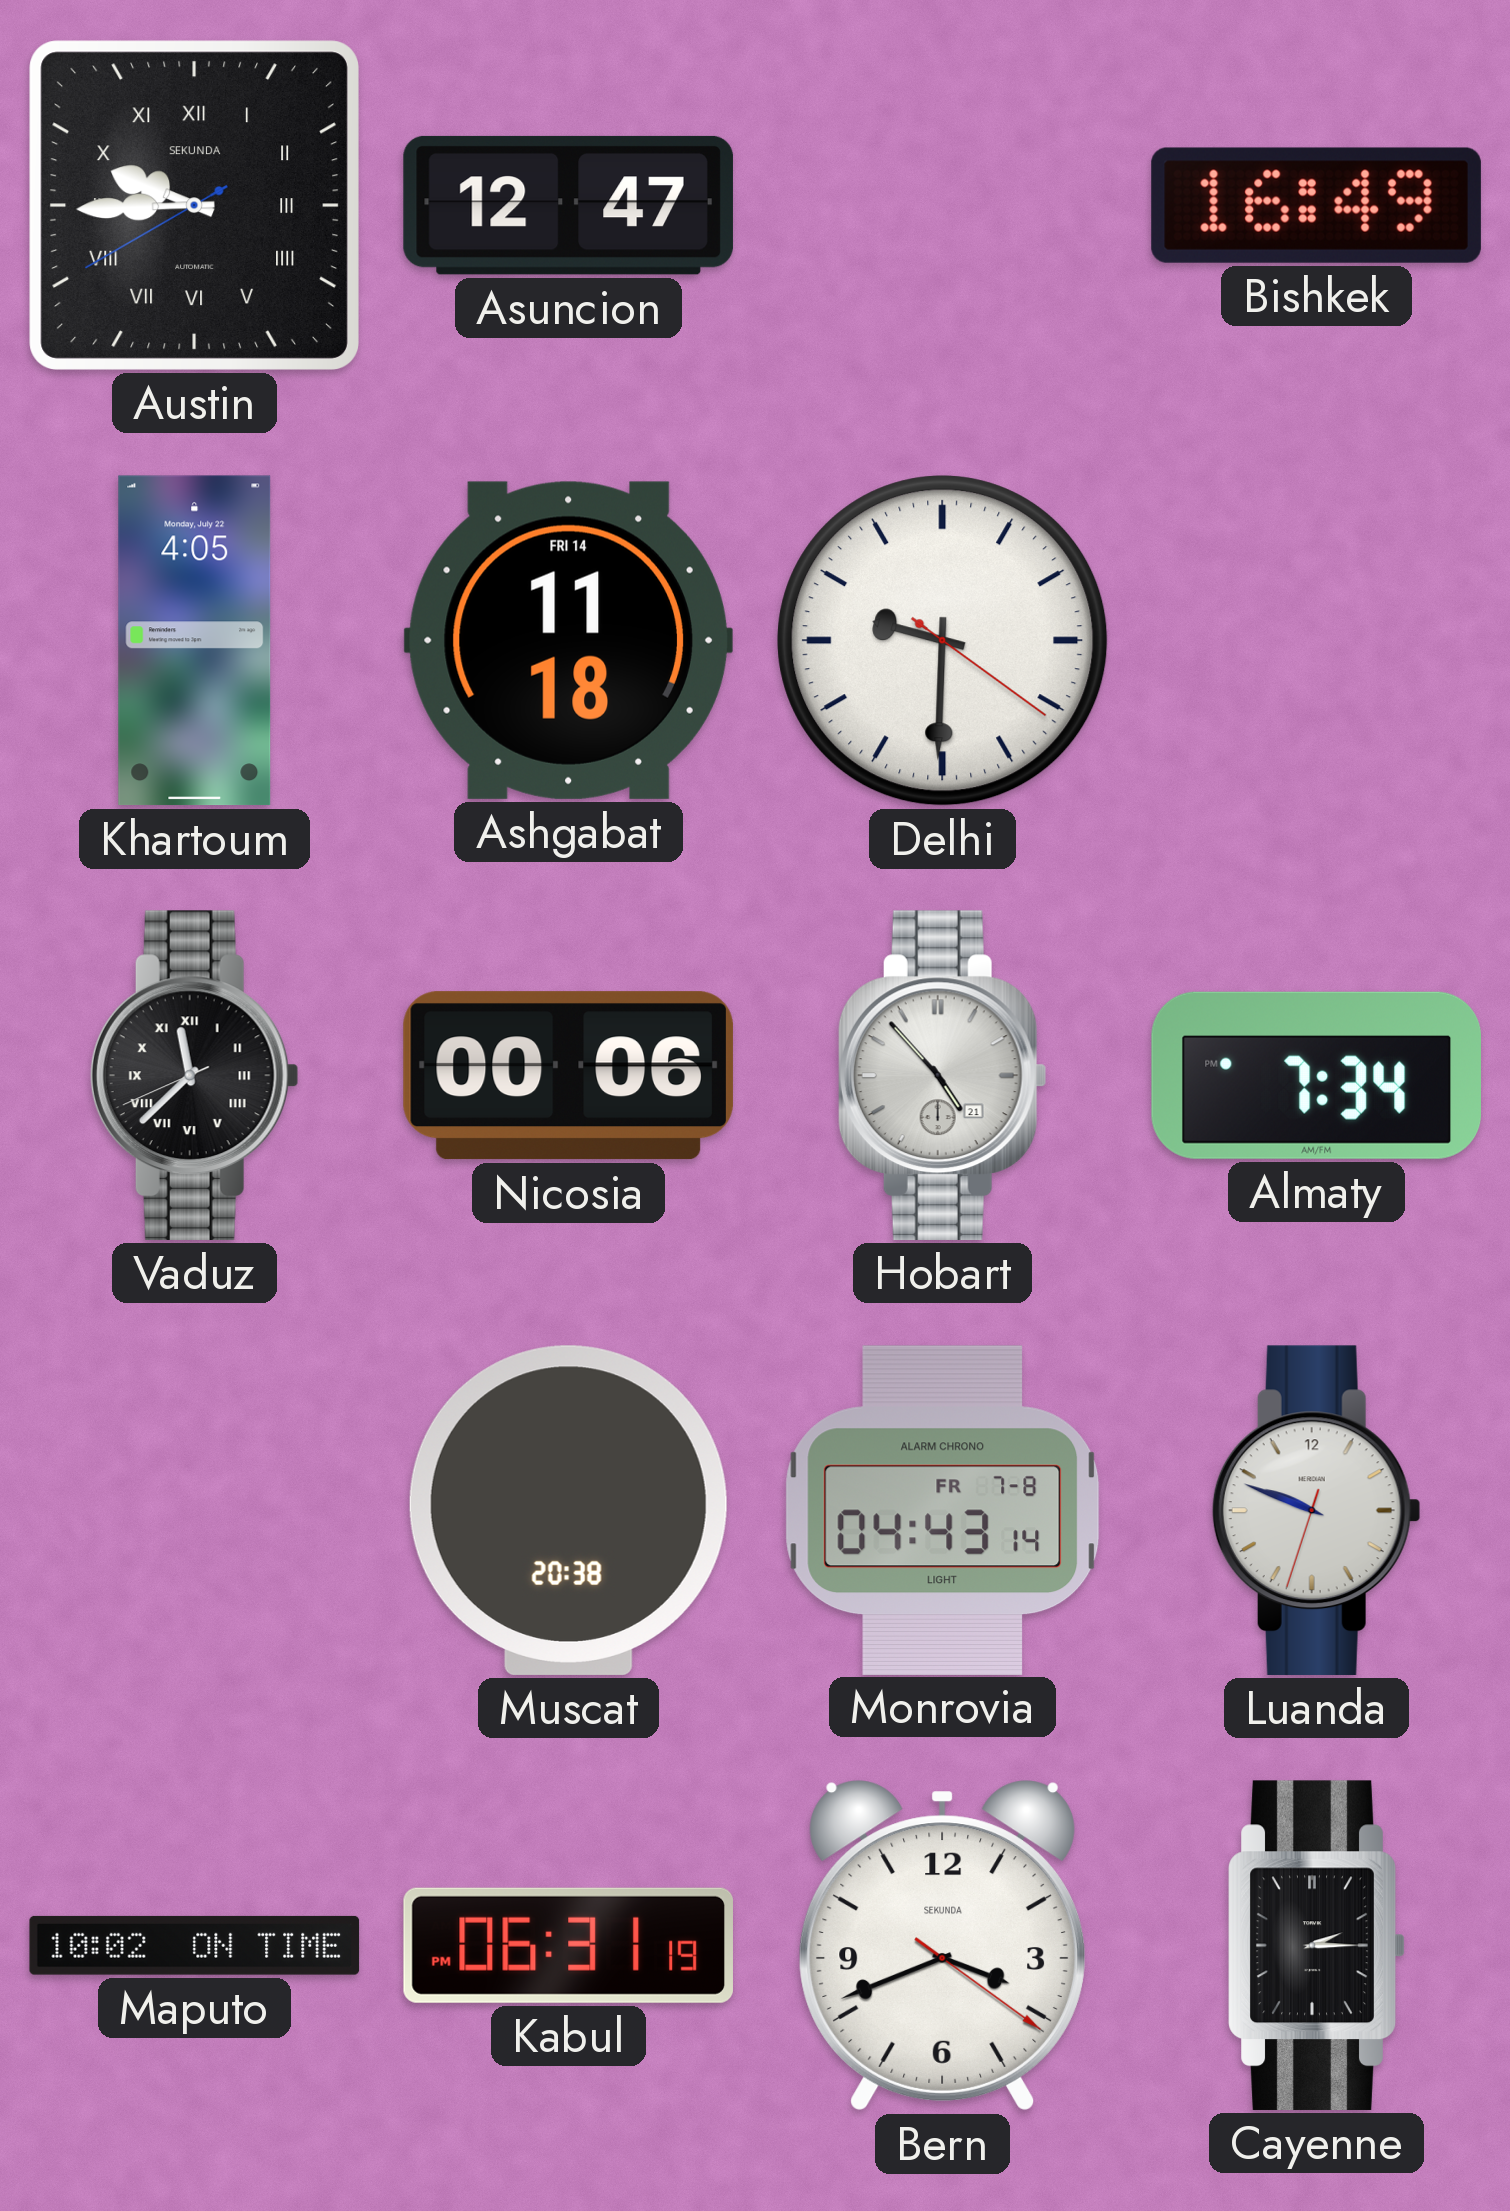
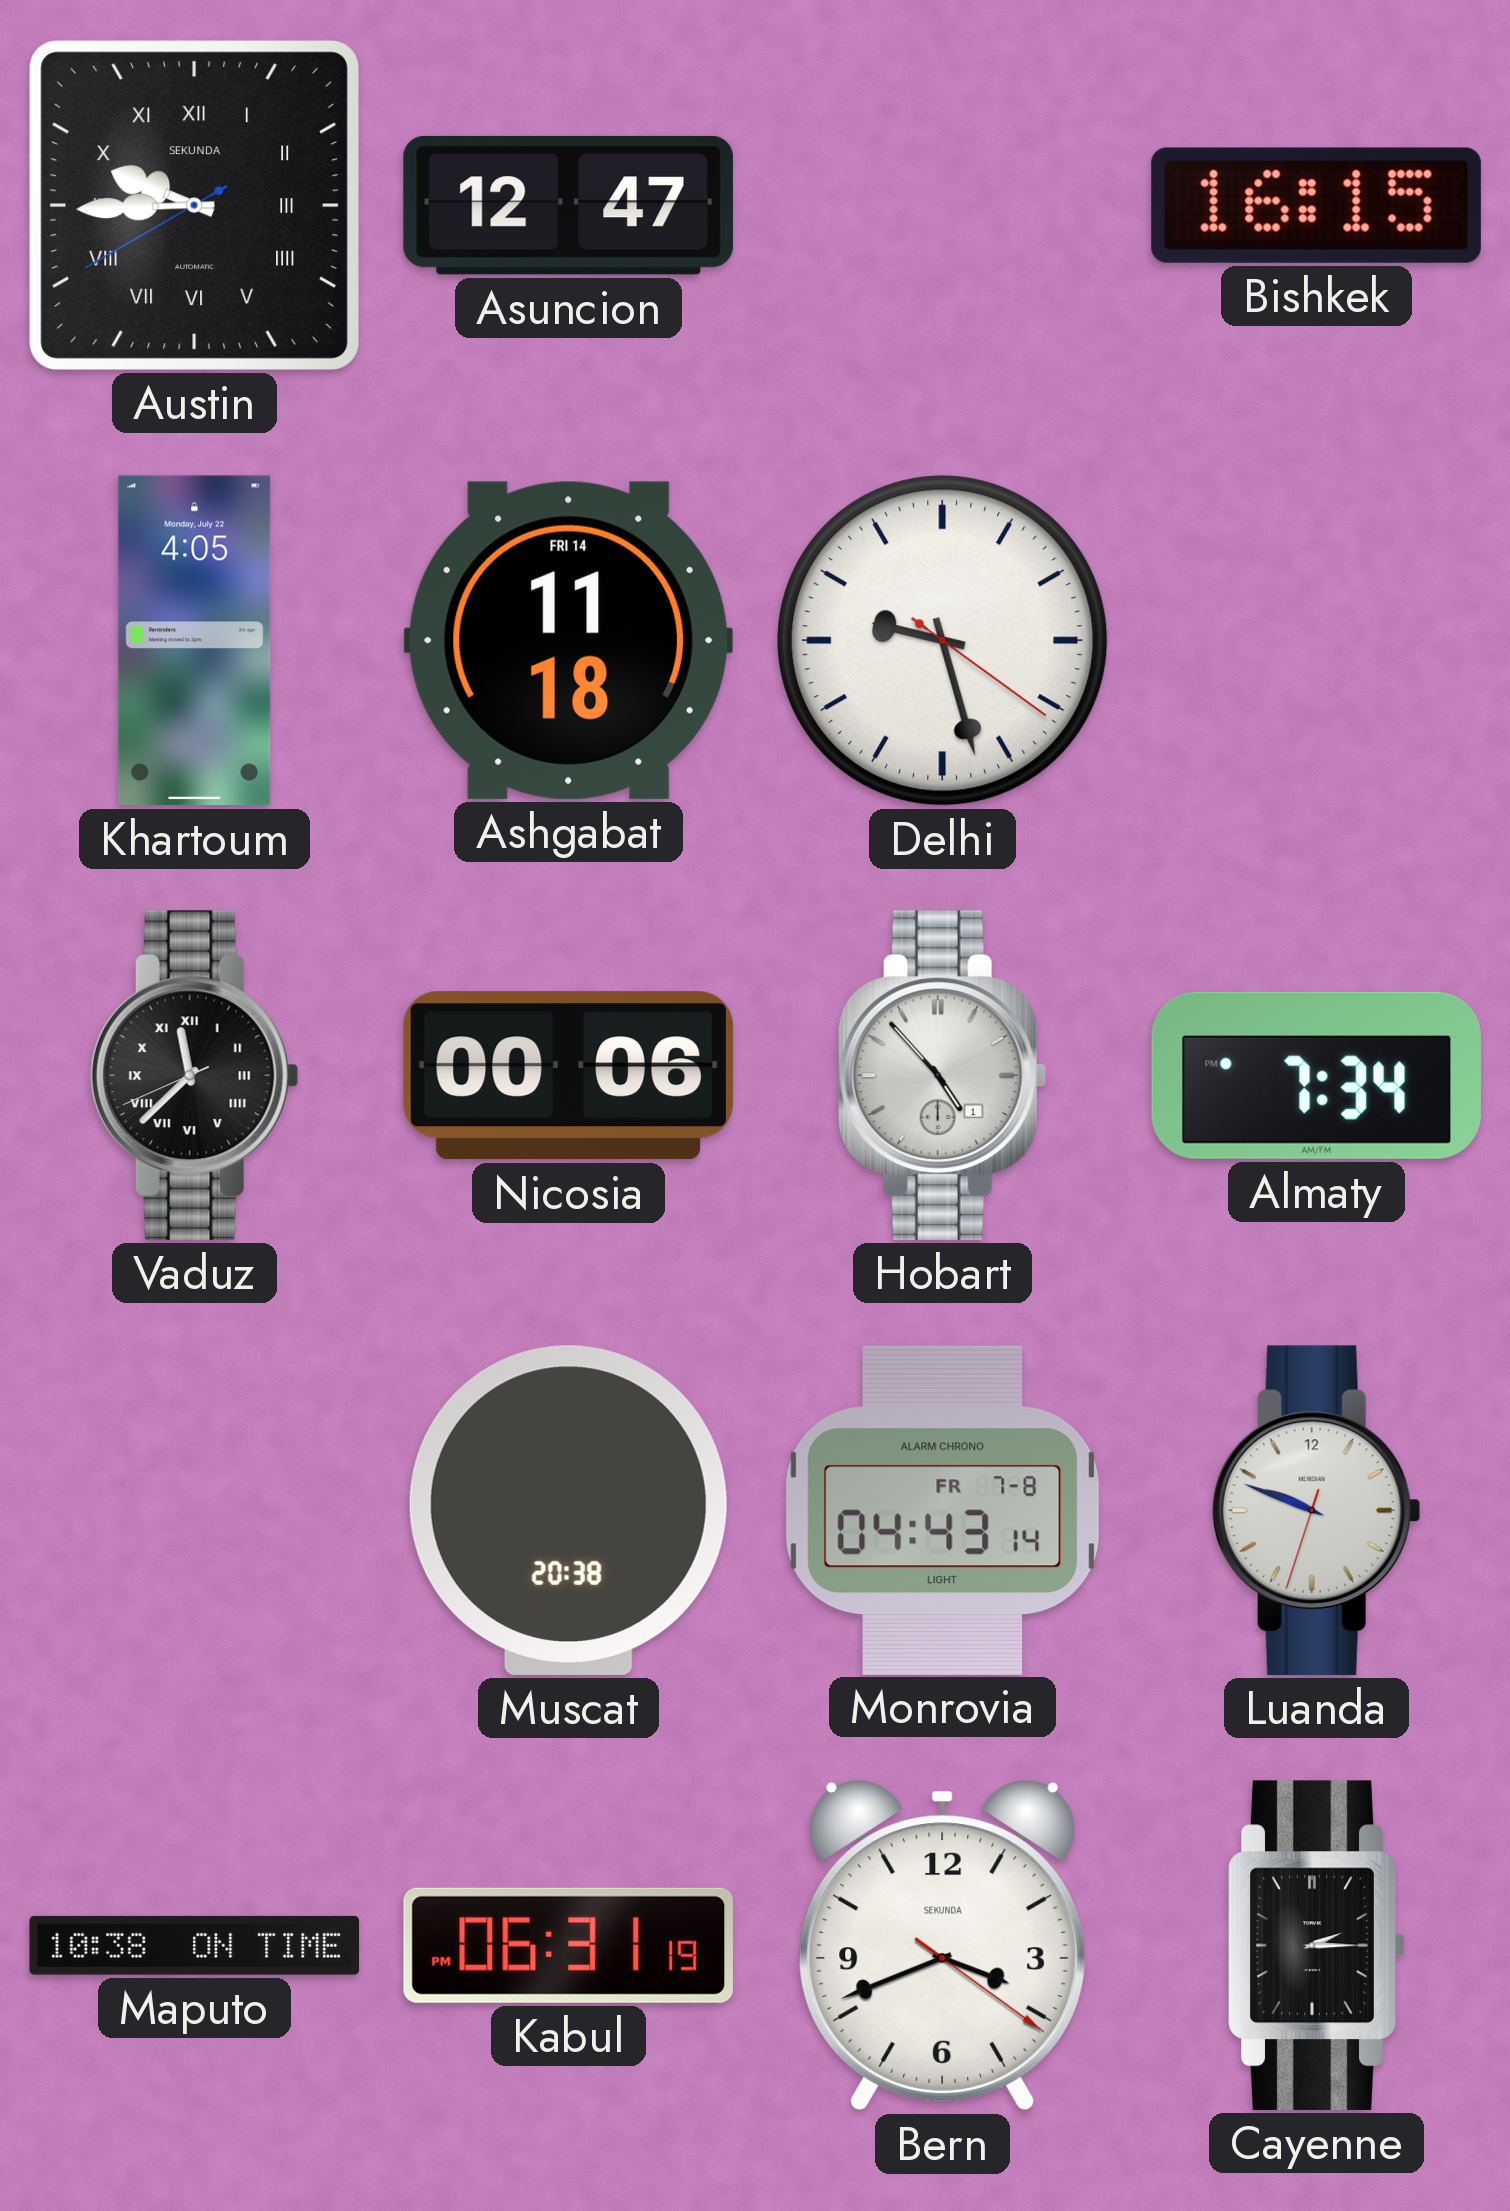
Bishkek: 16:49 -> 16:15
Delhi: 9:30 -> 9:27
Hobart date: 21 -> 1
Maputo: 10:02 -> 10:38
